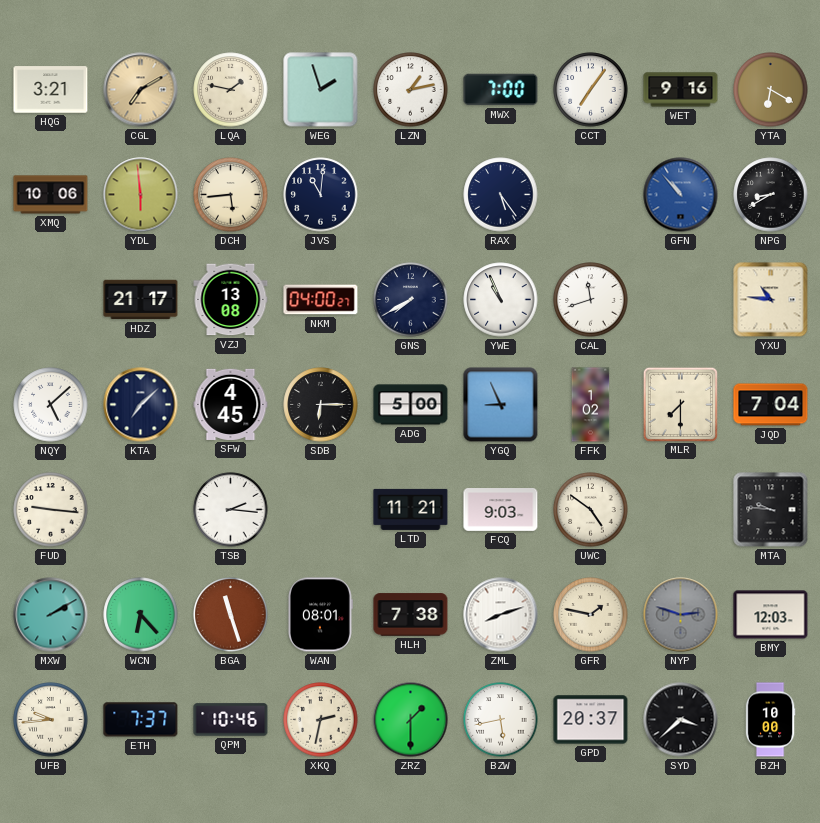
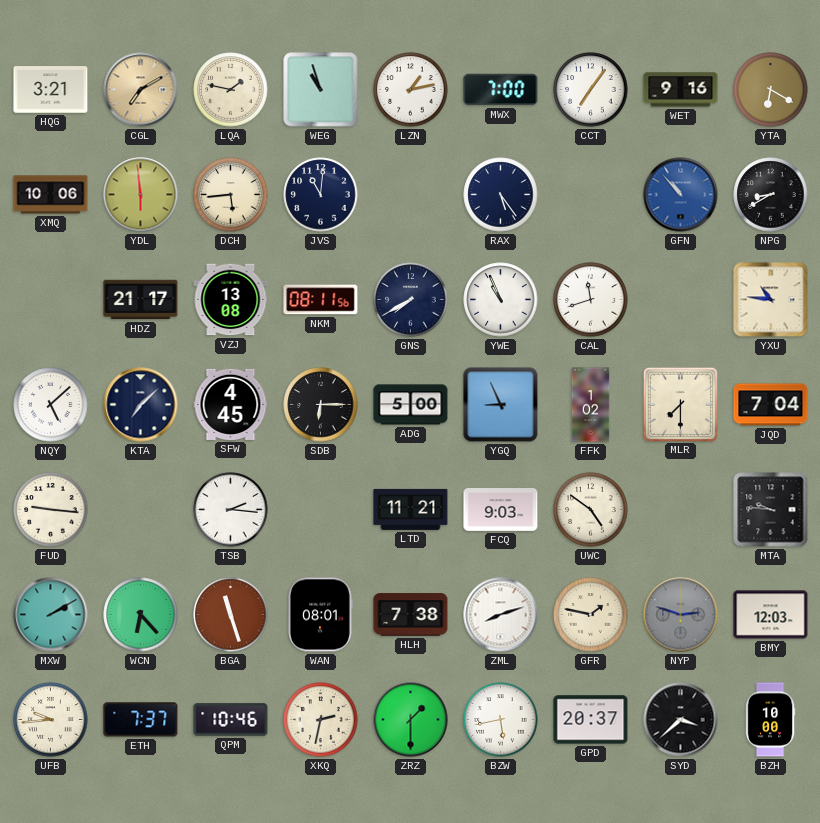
WEG: 1:57 -> 10:57
NKM: 04:00 -> 08:11
